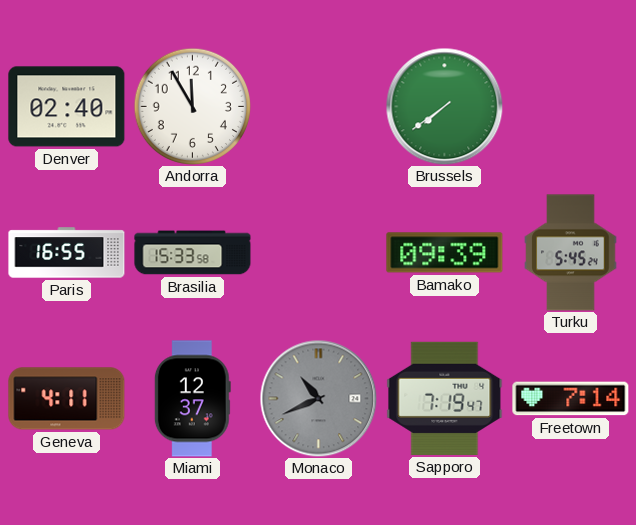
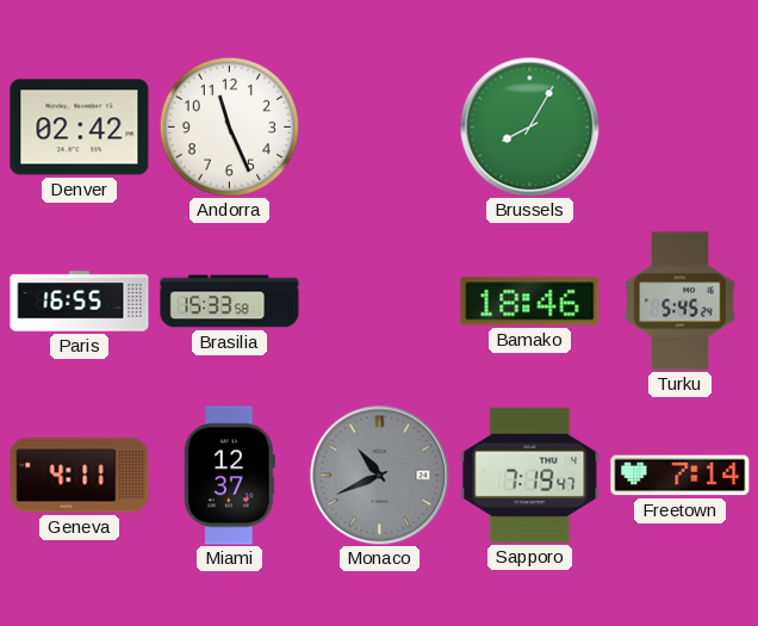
Denver: 02:40 -> 02:42
Andorra: 11:55 -> 11:26
Brussels: 7:39 -> 8:05
Bamako: 09:39 -> 18:46
